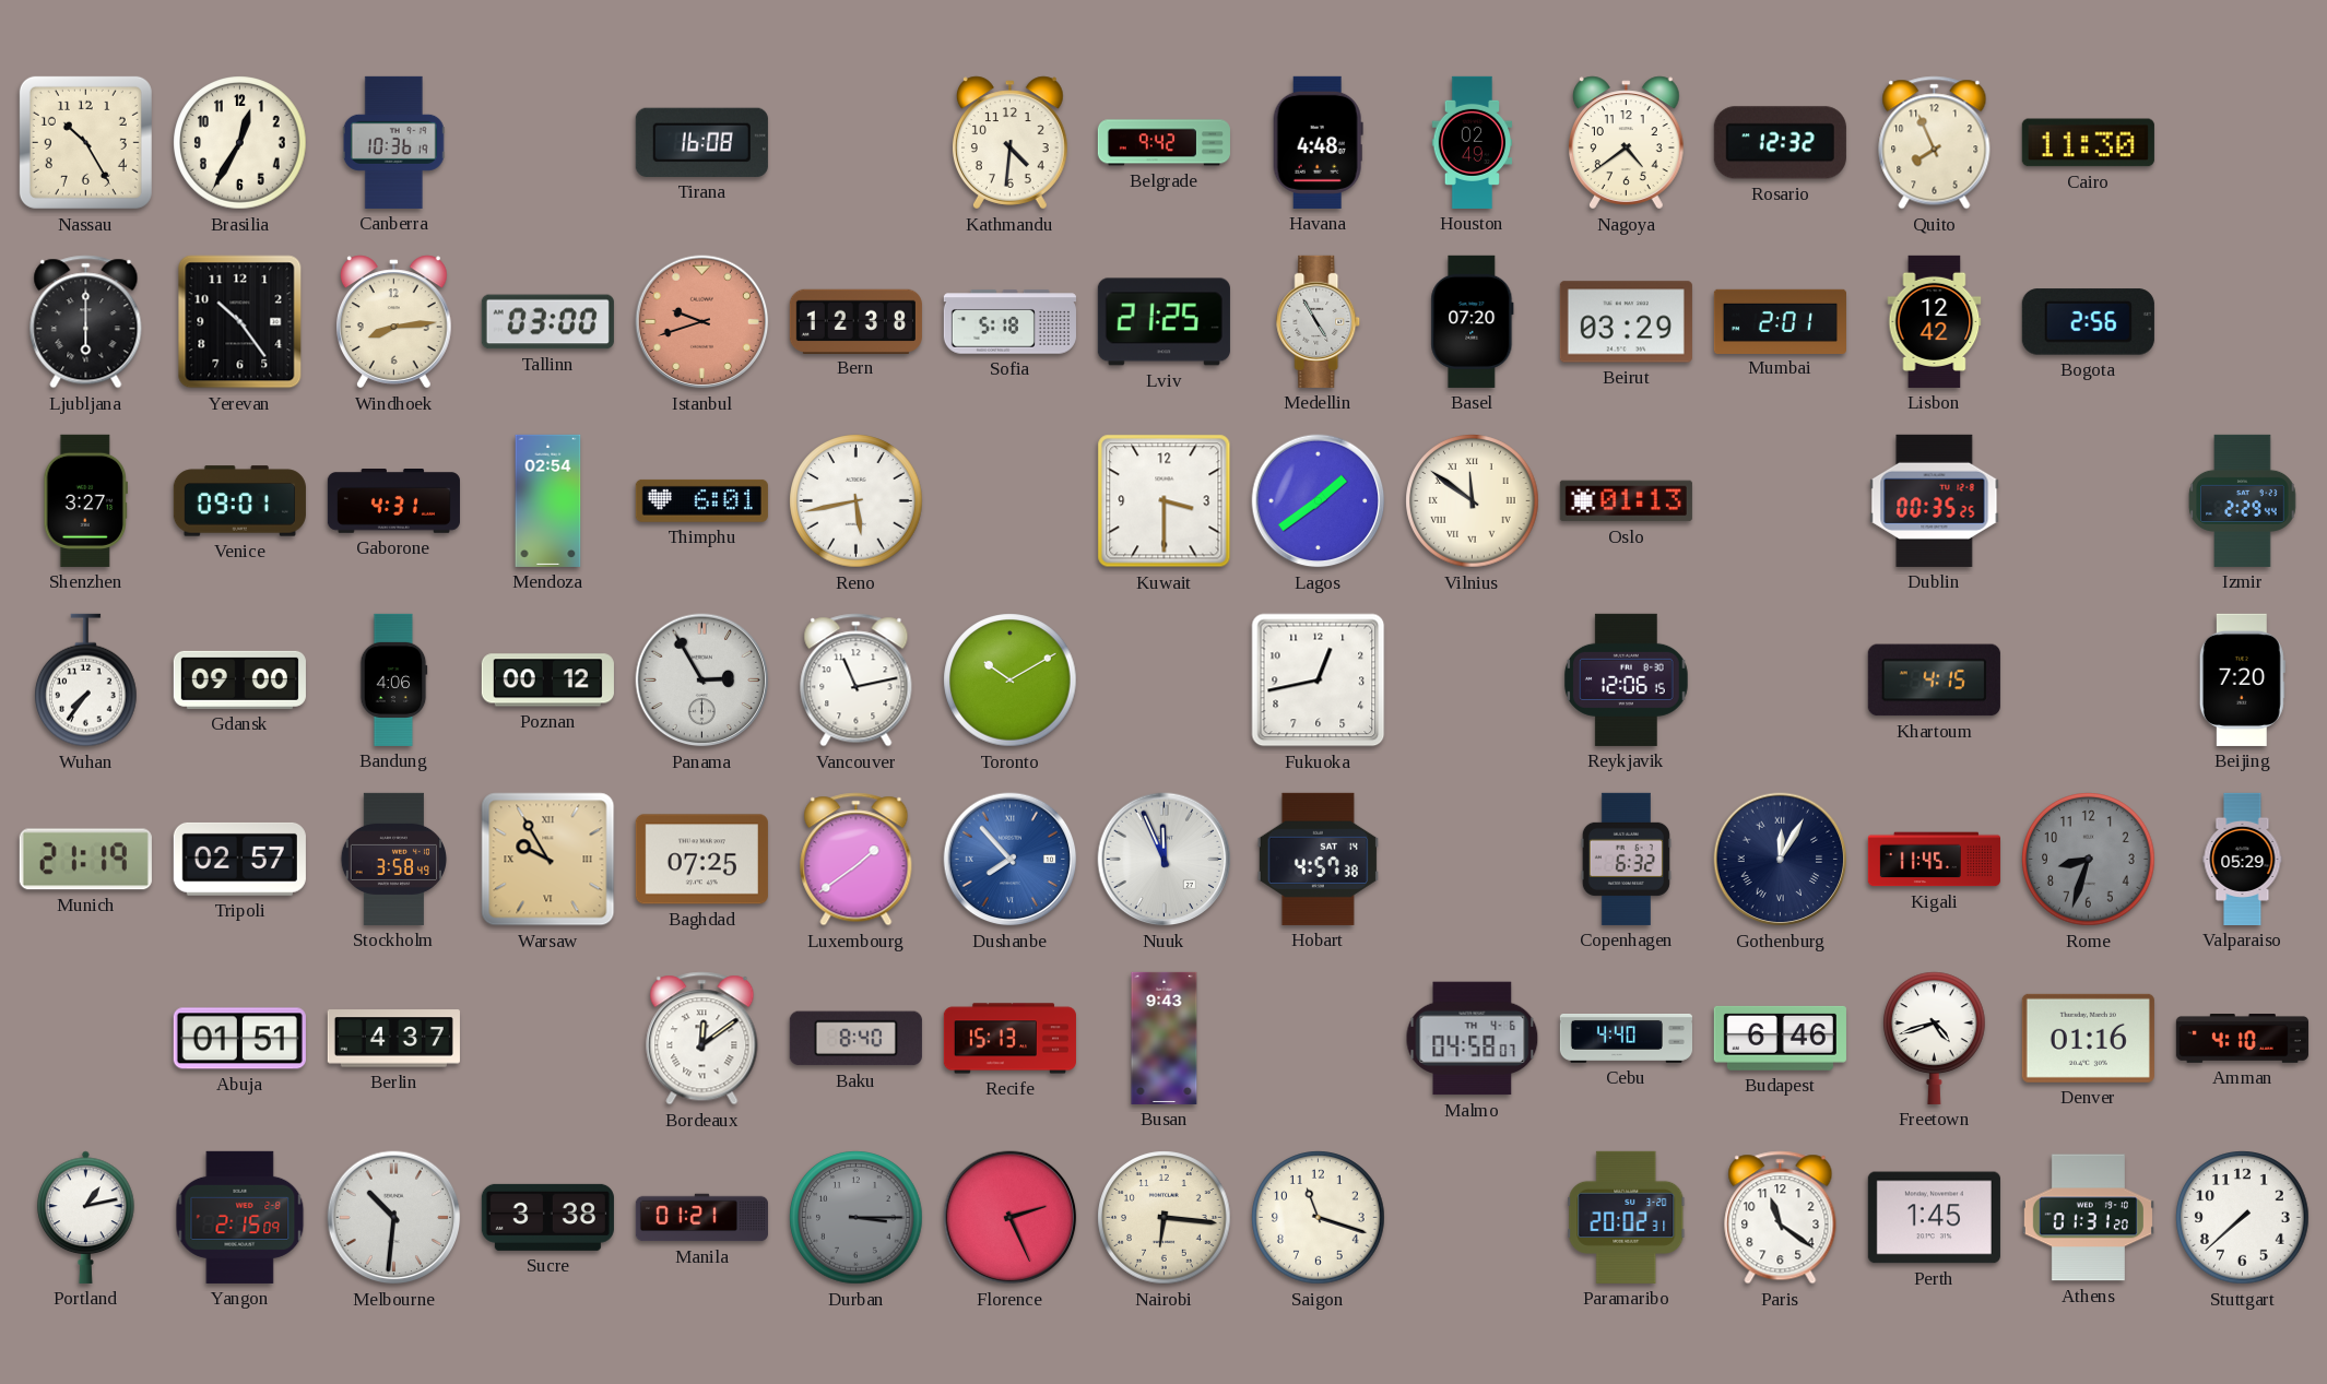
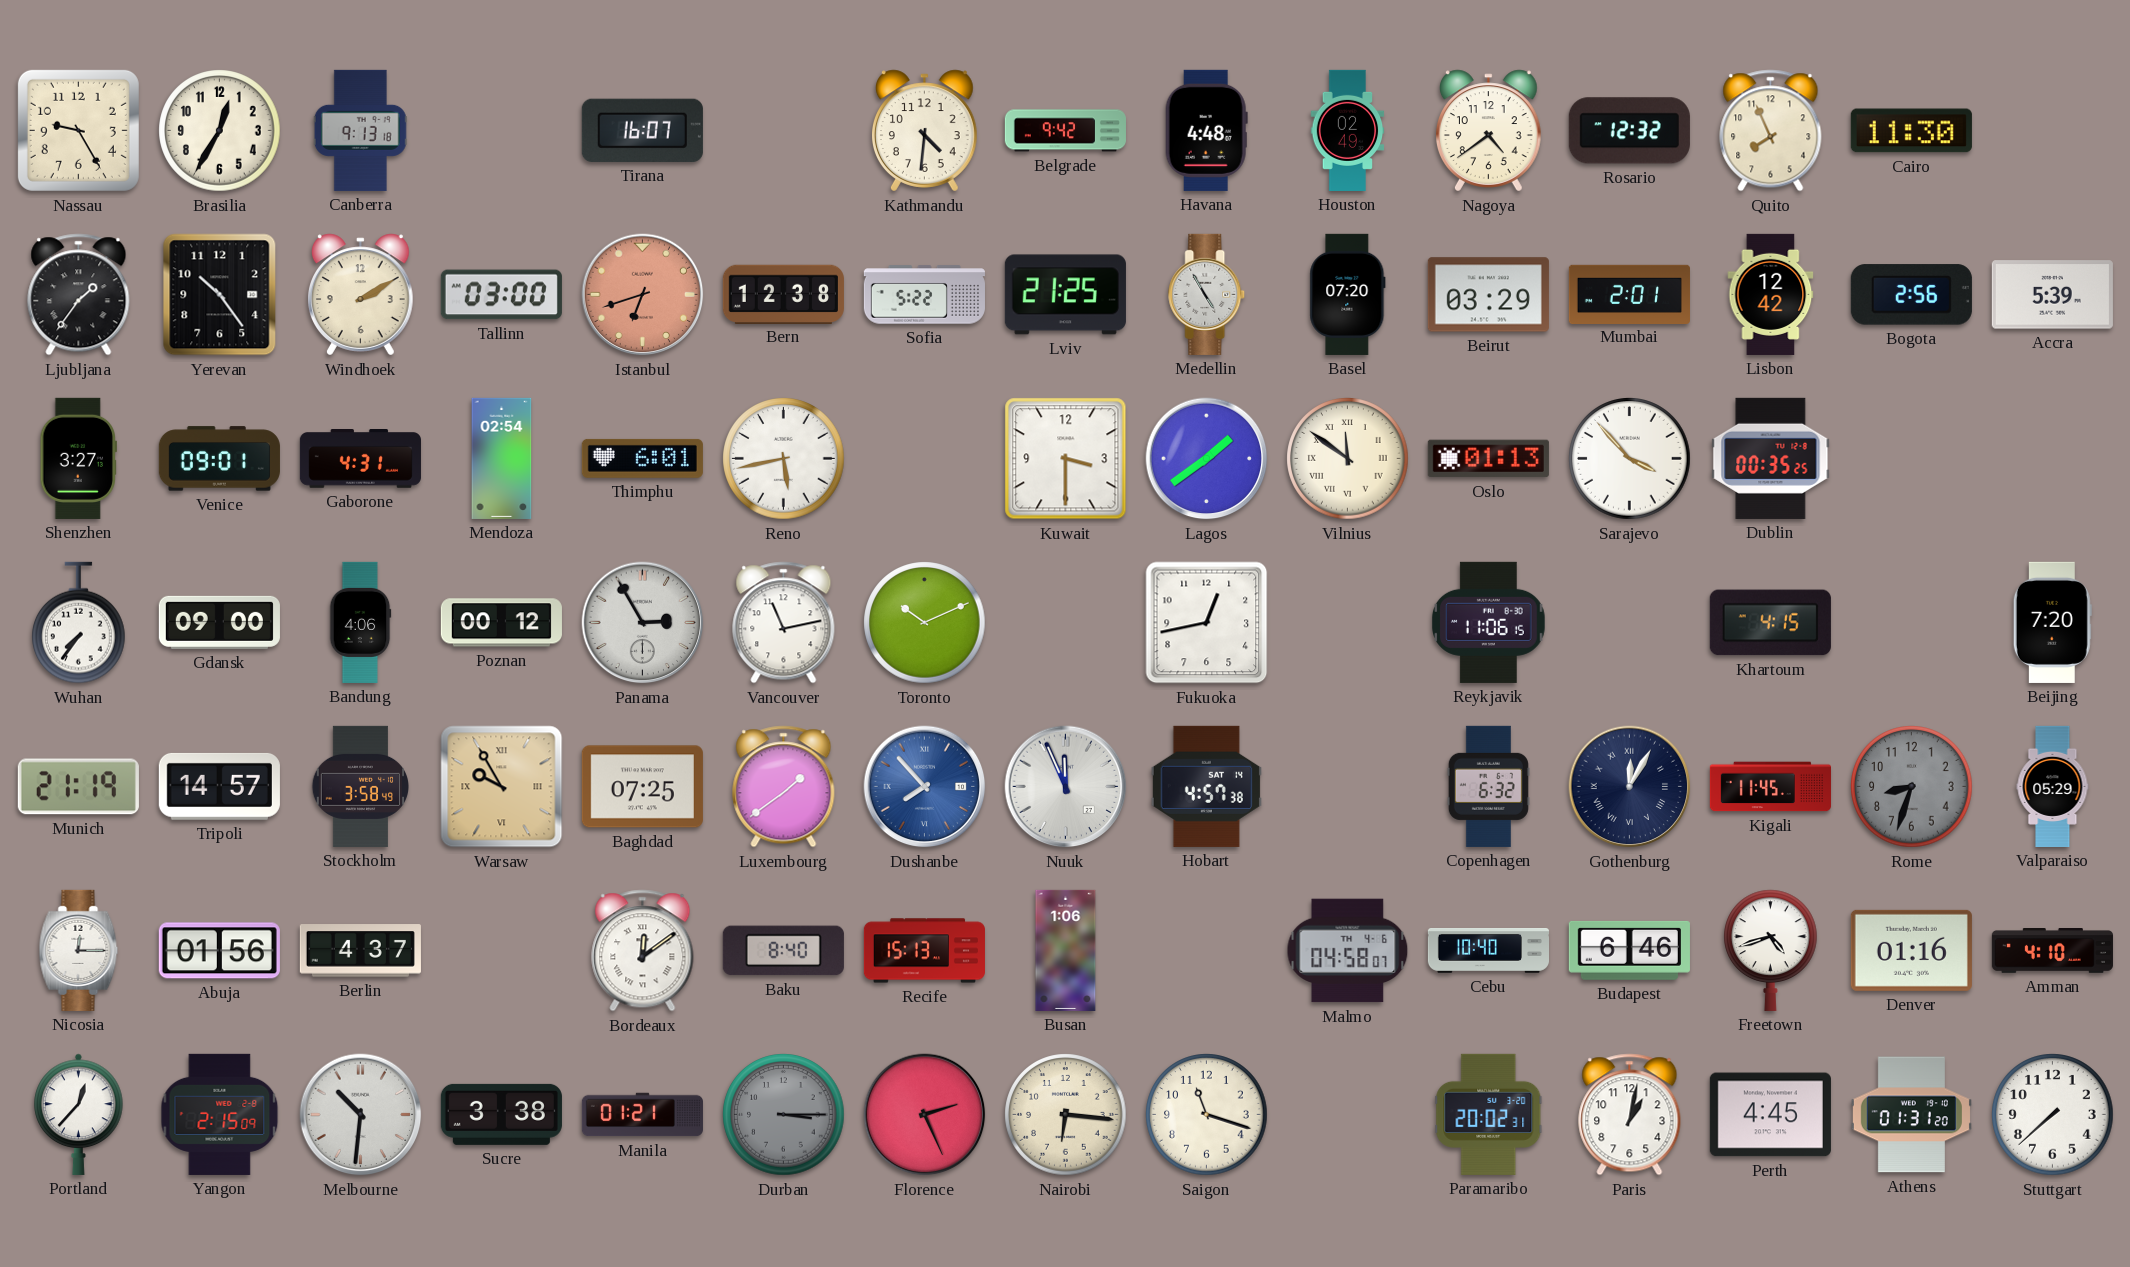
Nassau: 10:25 -> 9:25
Canberra: 10:36 -> 9:13
Tirana: 16:08 -> 16:07
Ljubljana: 6:00 -> 1:36
Windhoek: 8:14 -> 2:10
Istanbul: 9:42 -> 6:42
Sofia: 5:18 -> 5:22
Accra: none -> 5:39
Sarajevo: none -> 3:53
Izmir: 2:29 -> none
Toronto: 10:10 -> 10:11
Reykjavik: 12:06 -> 11:06
Tripoli: 02:57 -> 14:57
Nicosia: none -> 12:15
Abuja: 01:51 -> 01:56
Busan: 9:43 -> 1:06
Cebu: 4:40 -> 10:40
Portland: 1:13 -> 12:37
Paris: 11:21 -> 1:02
Perth: 1:45 -> 4:45
